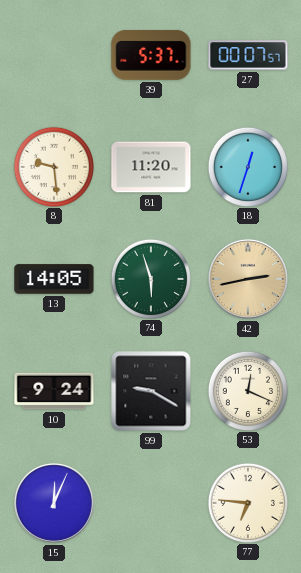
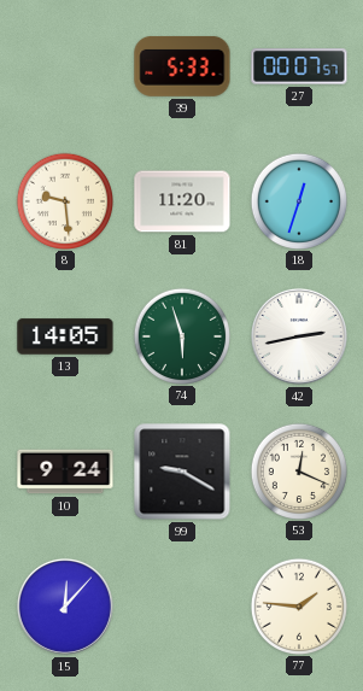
39: 5:37 -> 5:33
42 dial: champagne -> white
15: 12:04 -> 12:07
77: 6:46 -> 1:46
